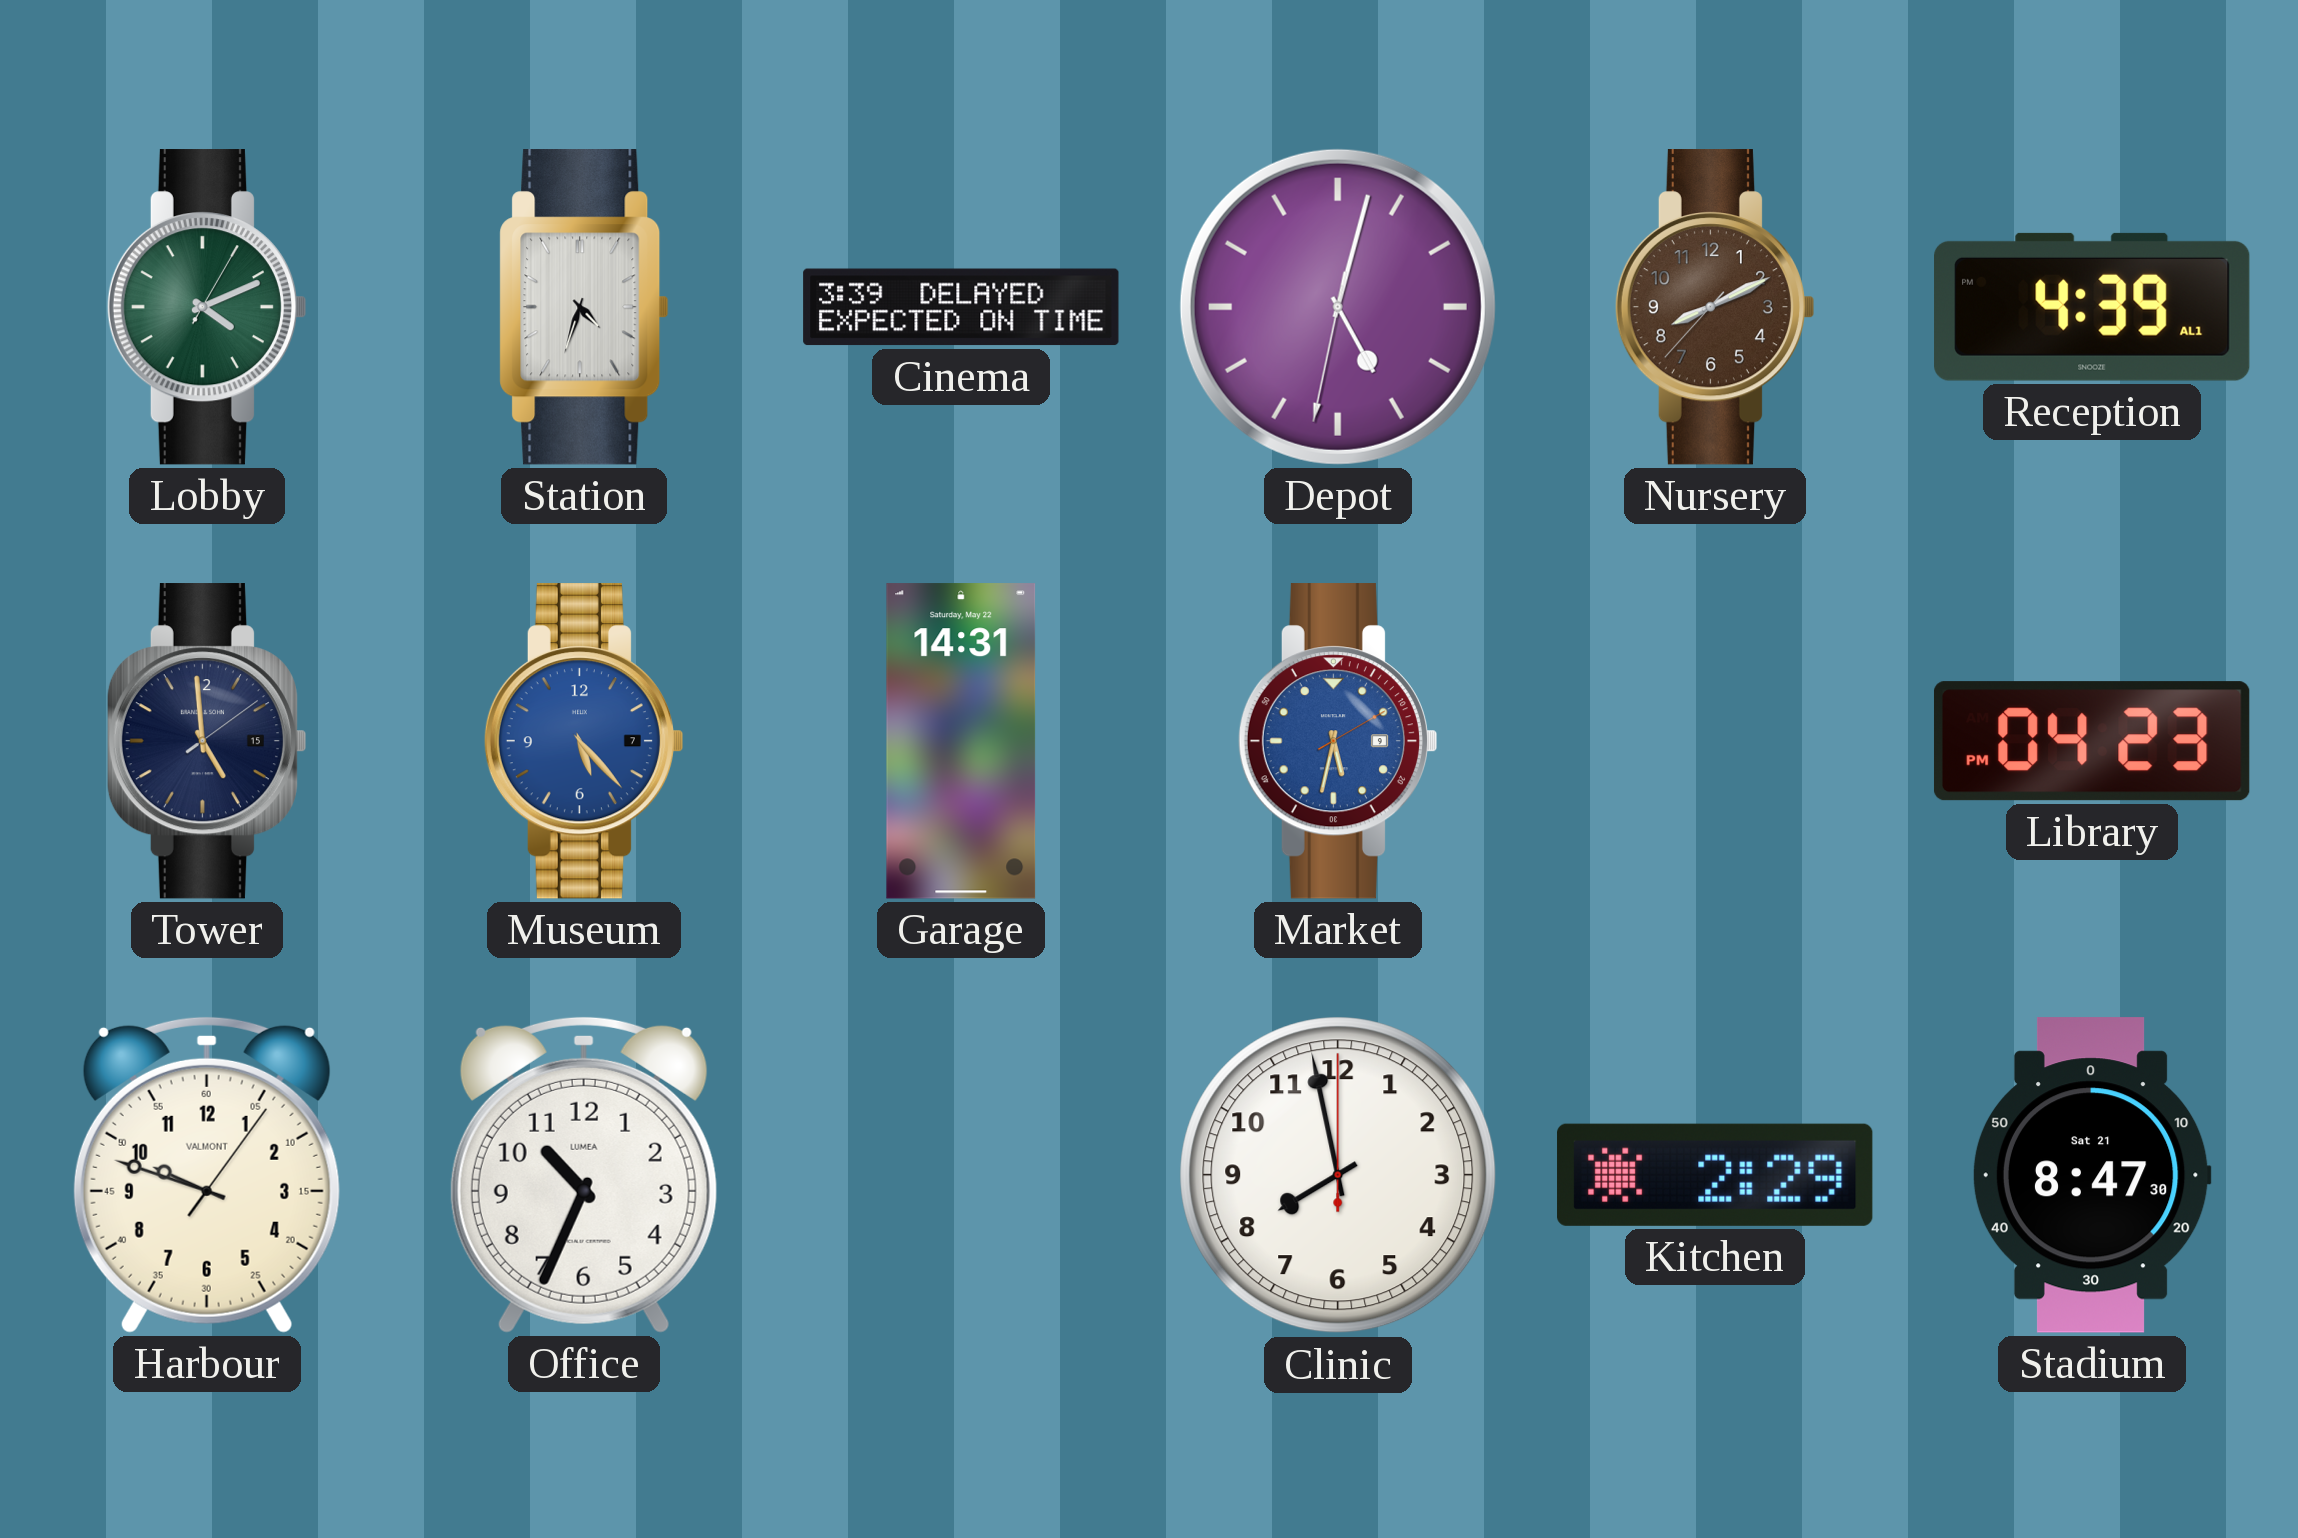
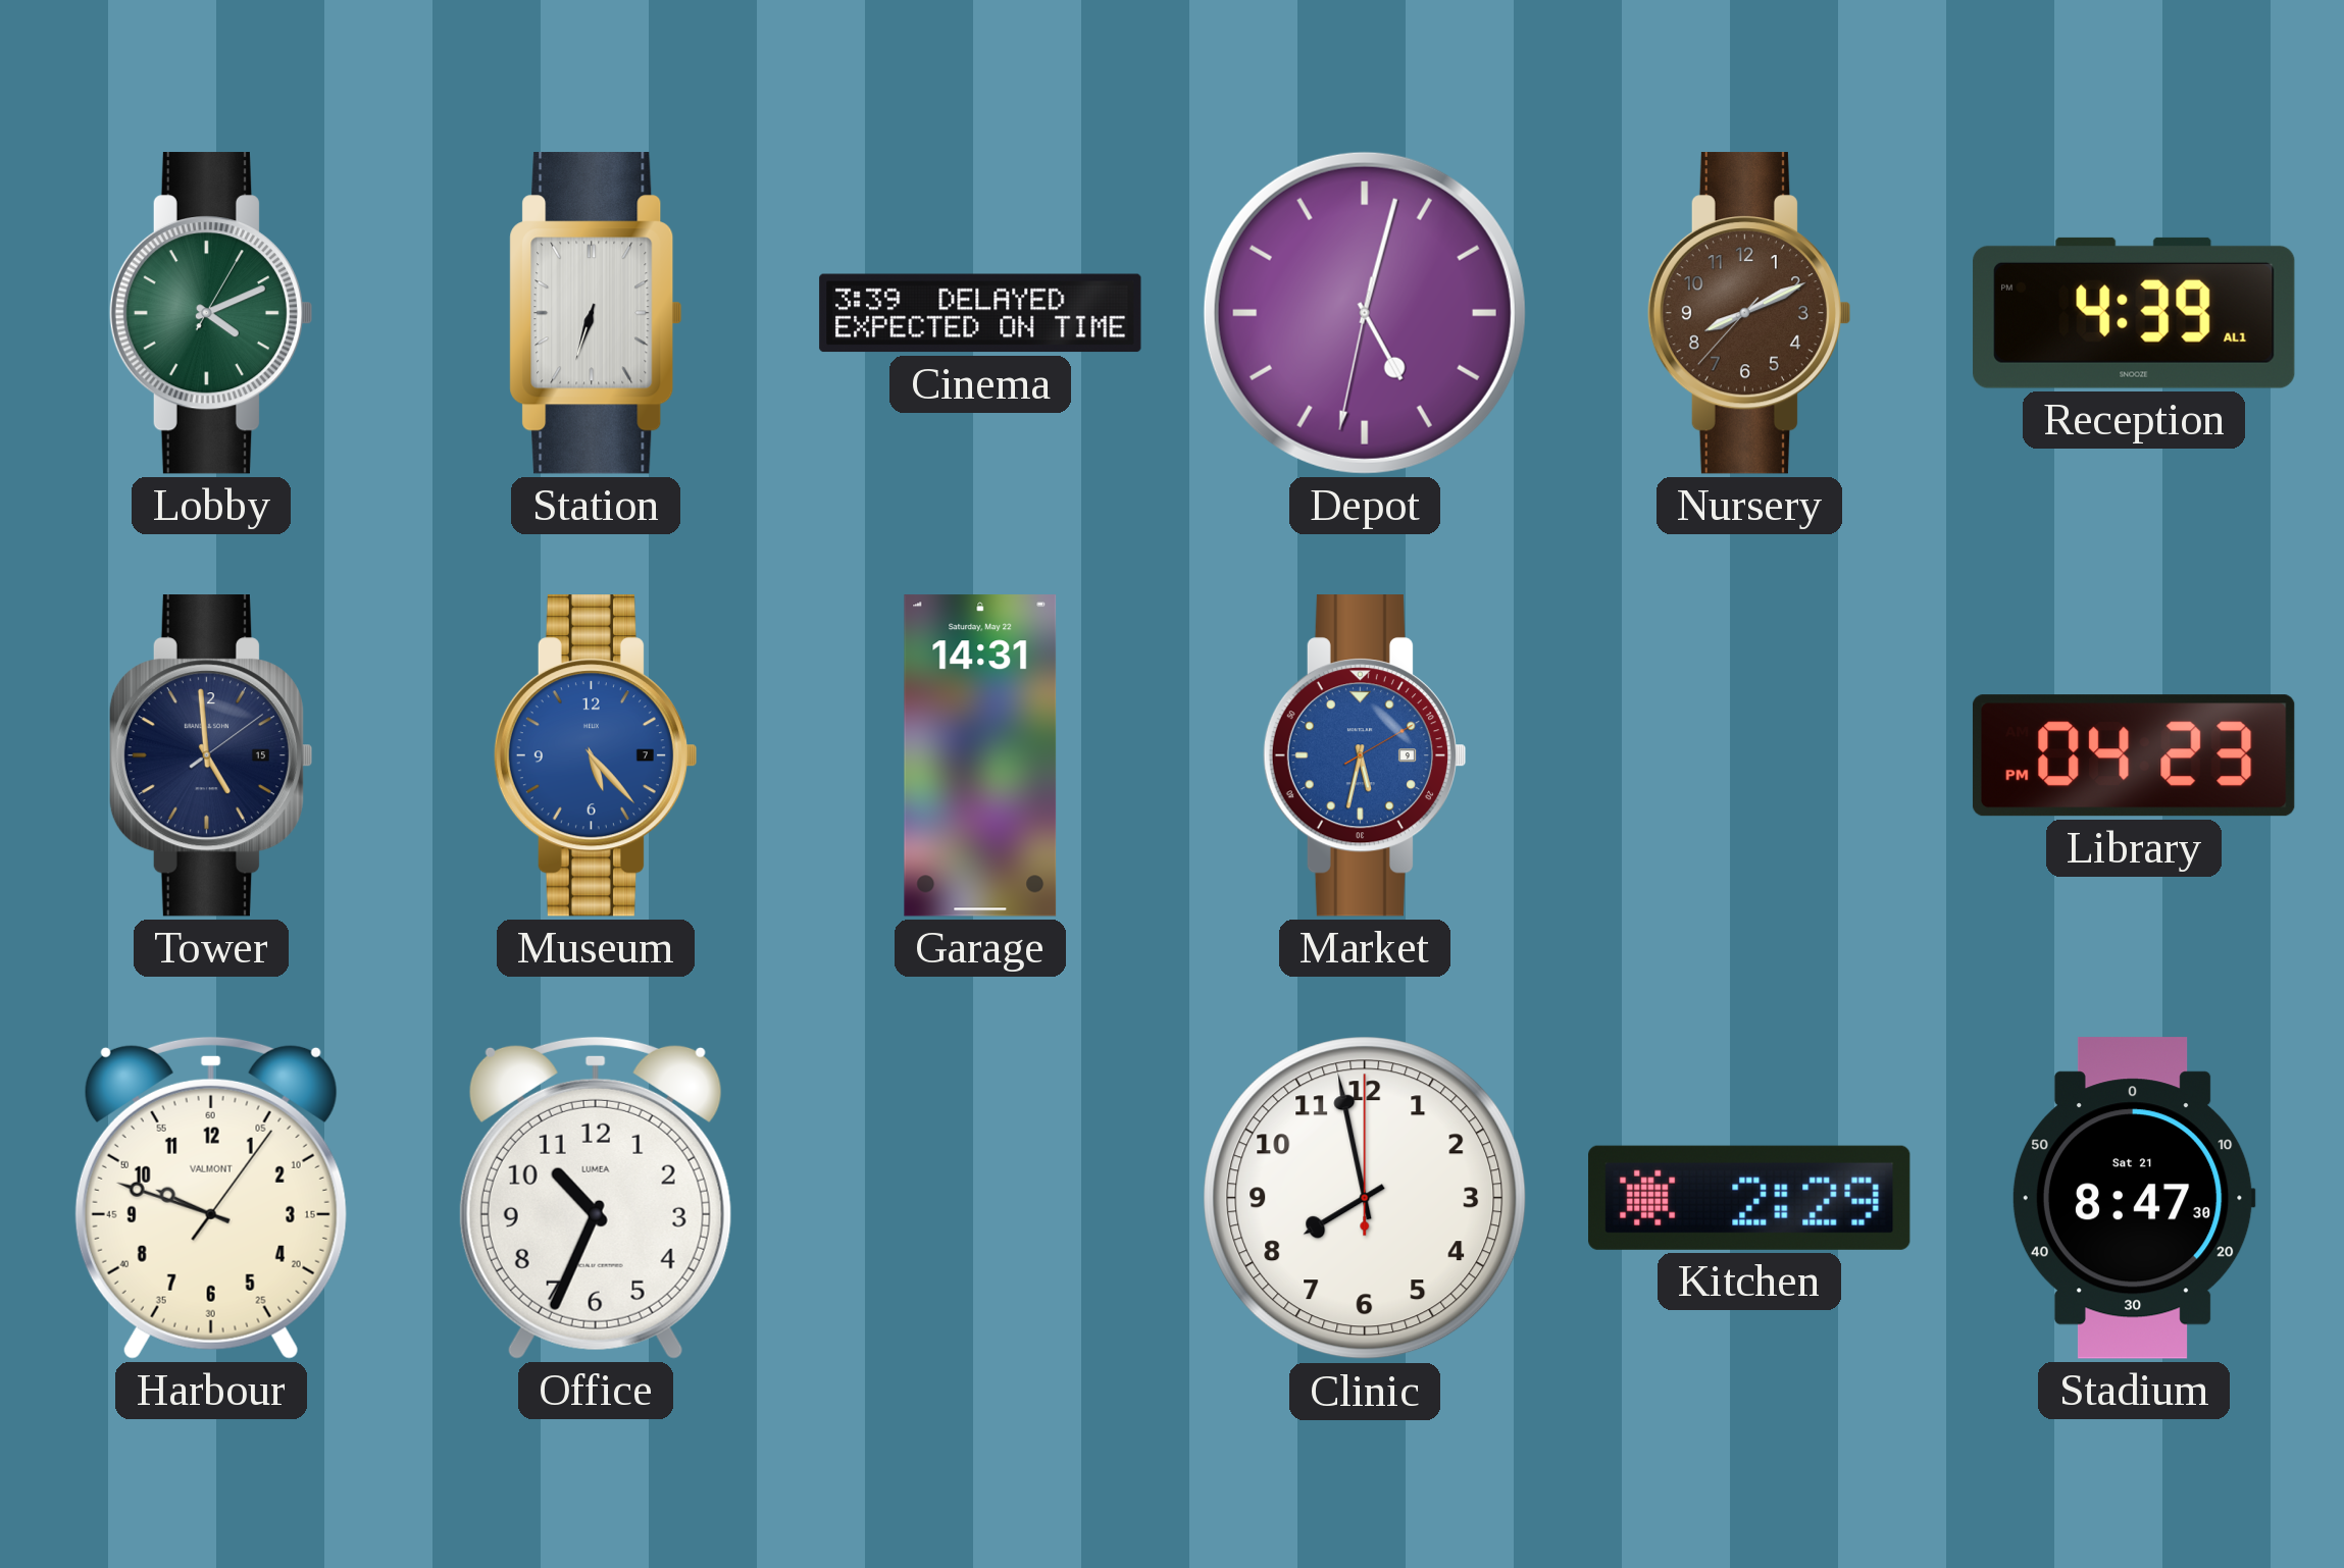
Station: 4:33 -> 6:33
